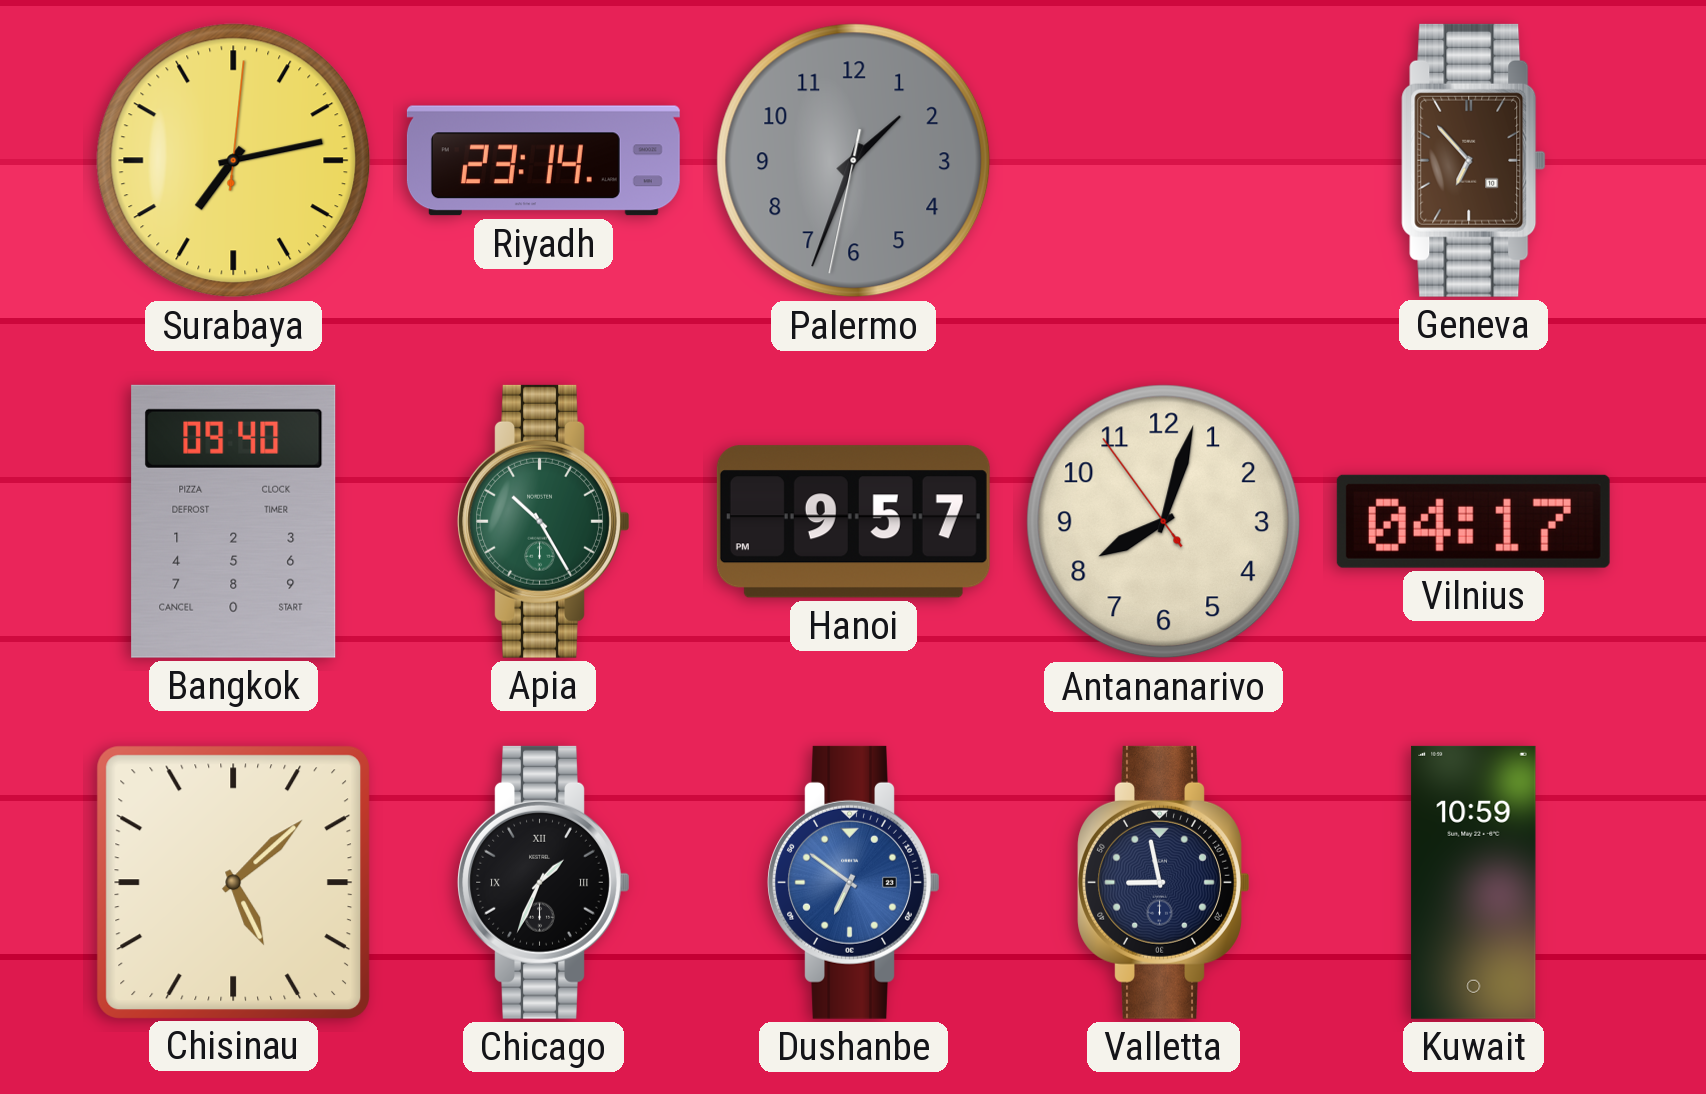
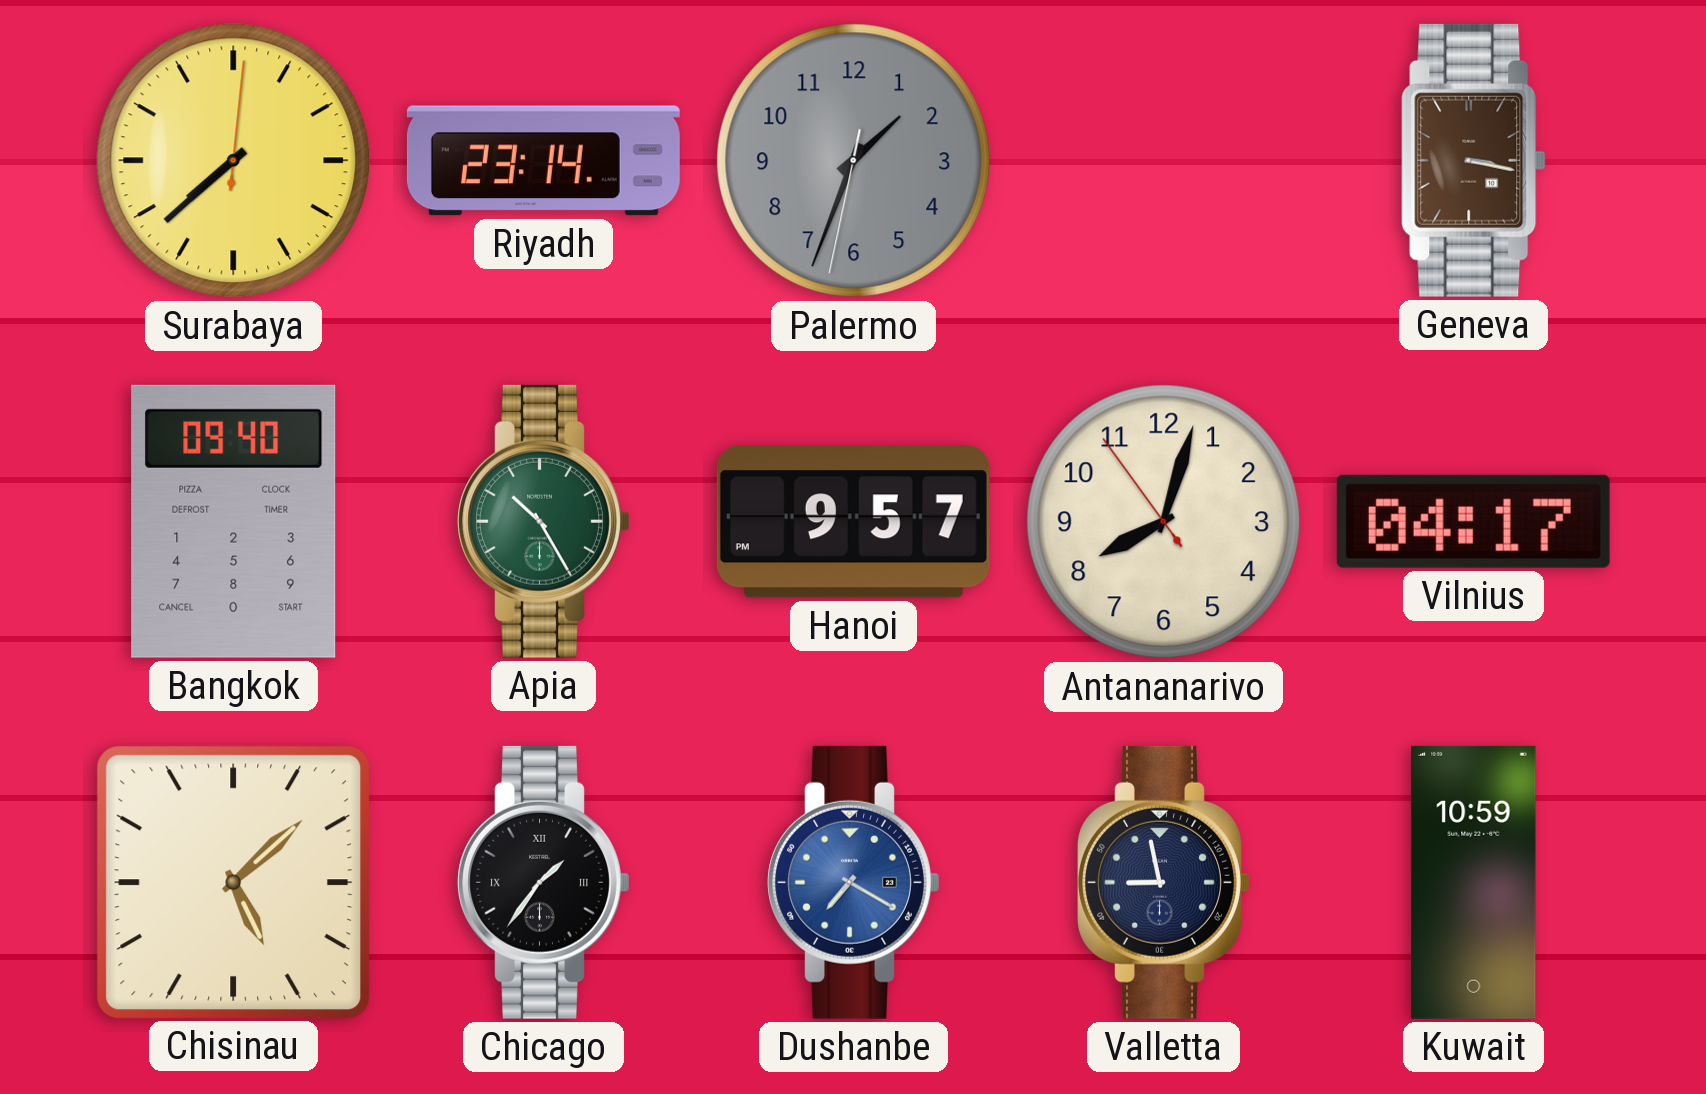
Surabaya: 7:13 -> 7:38
Geneva: 6:53 -> 3:17
Chicago: 1:34 -> 1:36
Dushanbe: 6:51 -> 7:20
